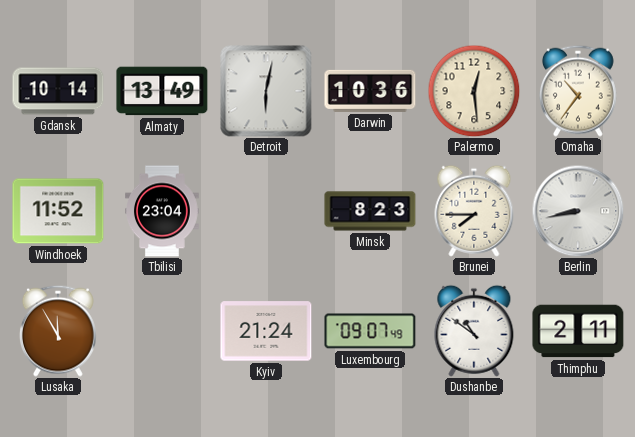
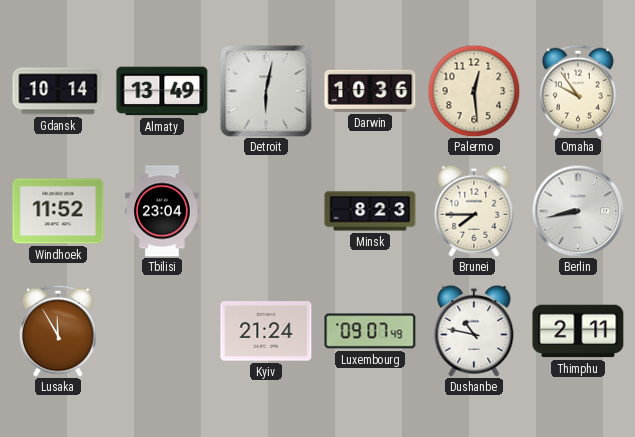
Omaha: 10:36 -> 9:54
Dushanbe: 10:51 -> 10:47
